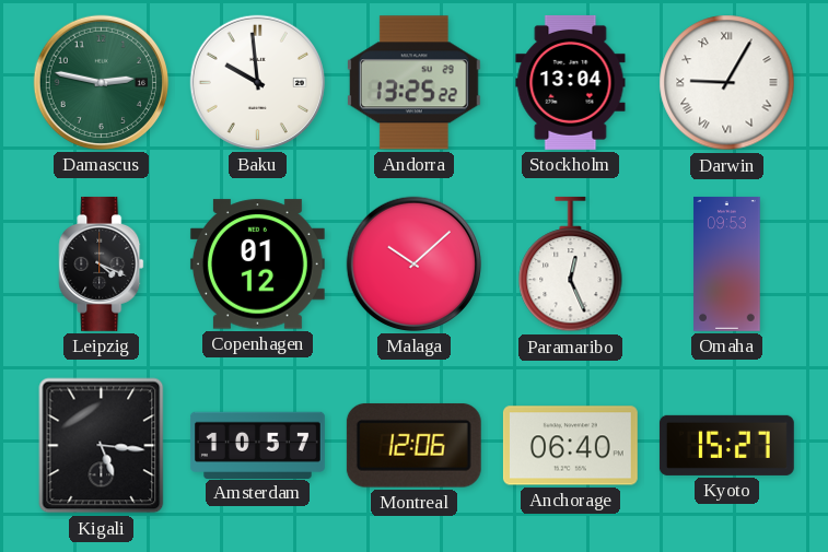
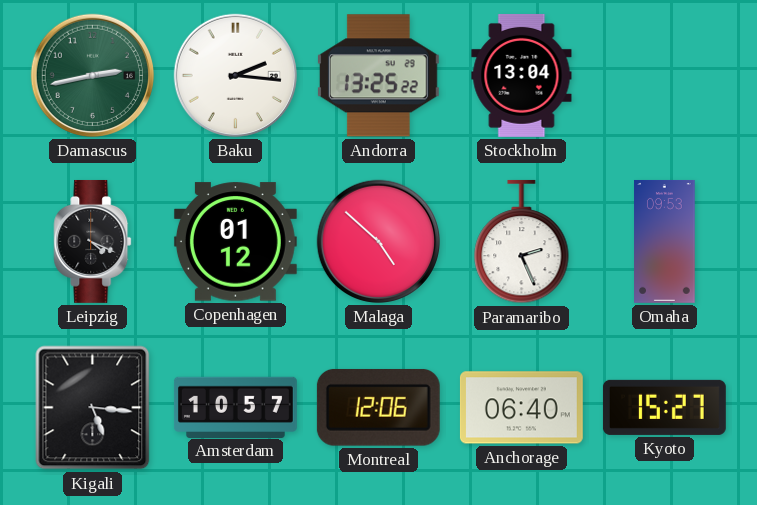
Damascus: 2:47 -> 2:43
Baku: 9:59 -> 2:16
Darwin: 9:05 -> none
Malaga: 10:08 -> 4:52
Paramaribo: 12:26 -> 2:26
